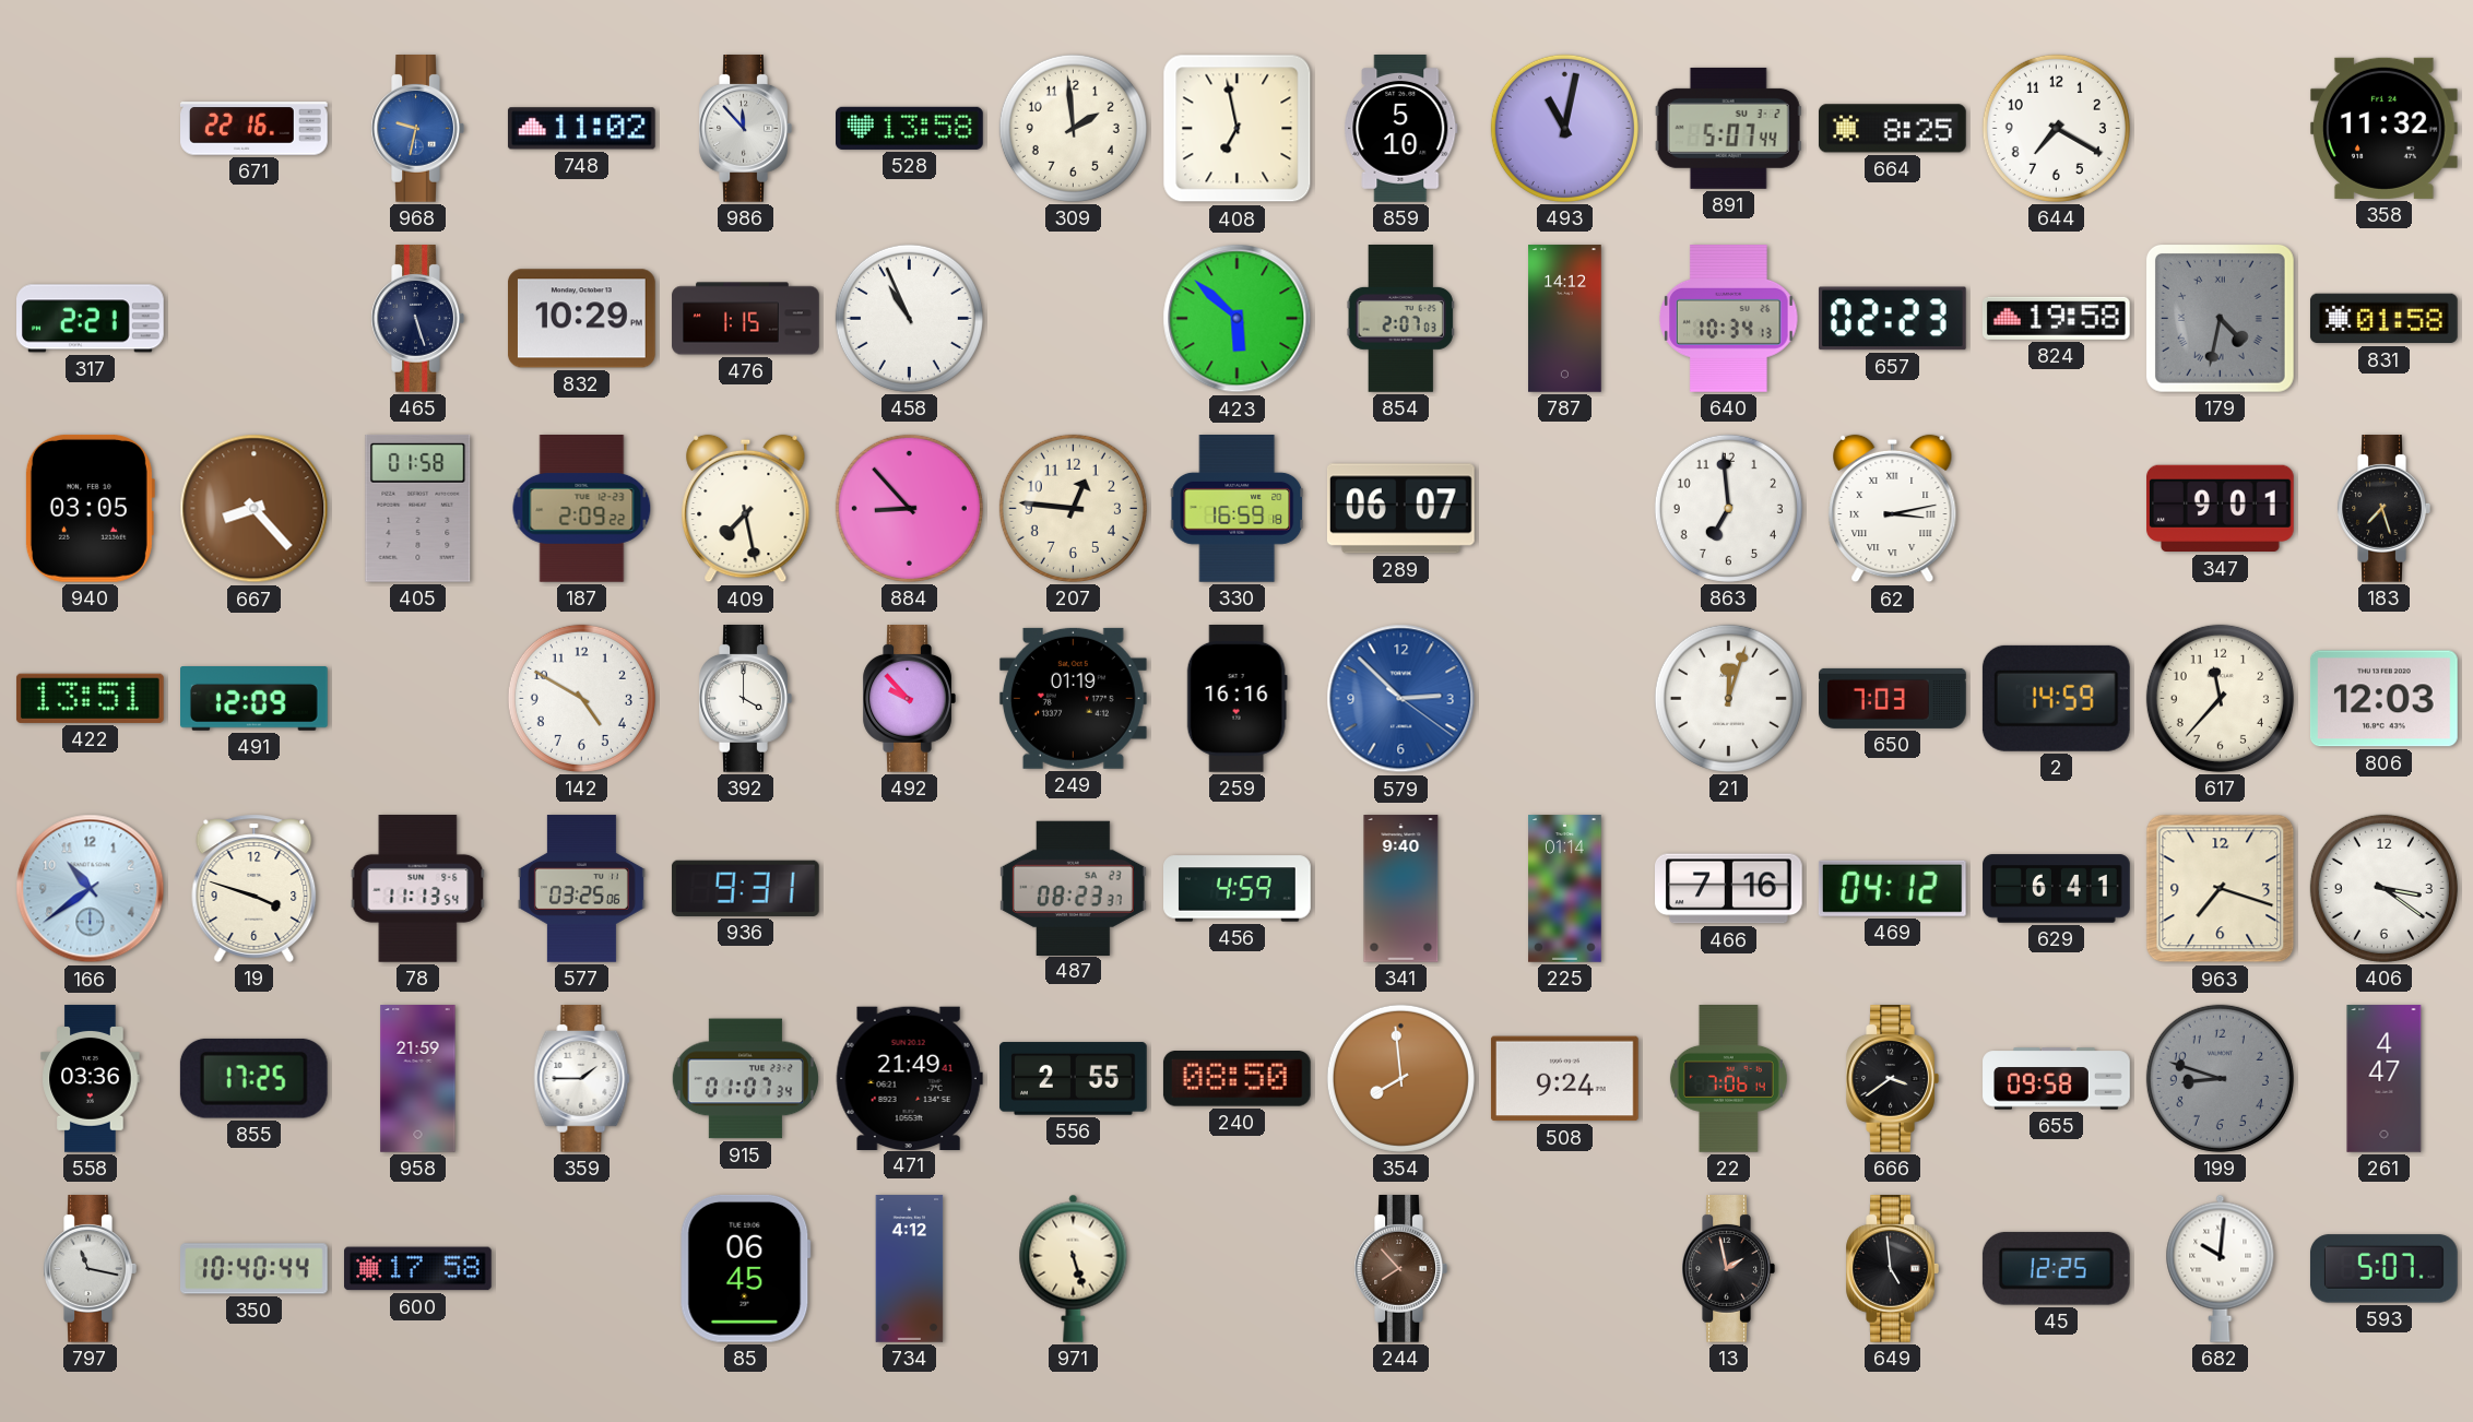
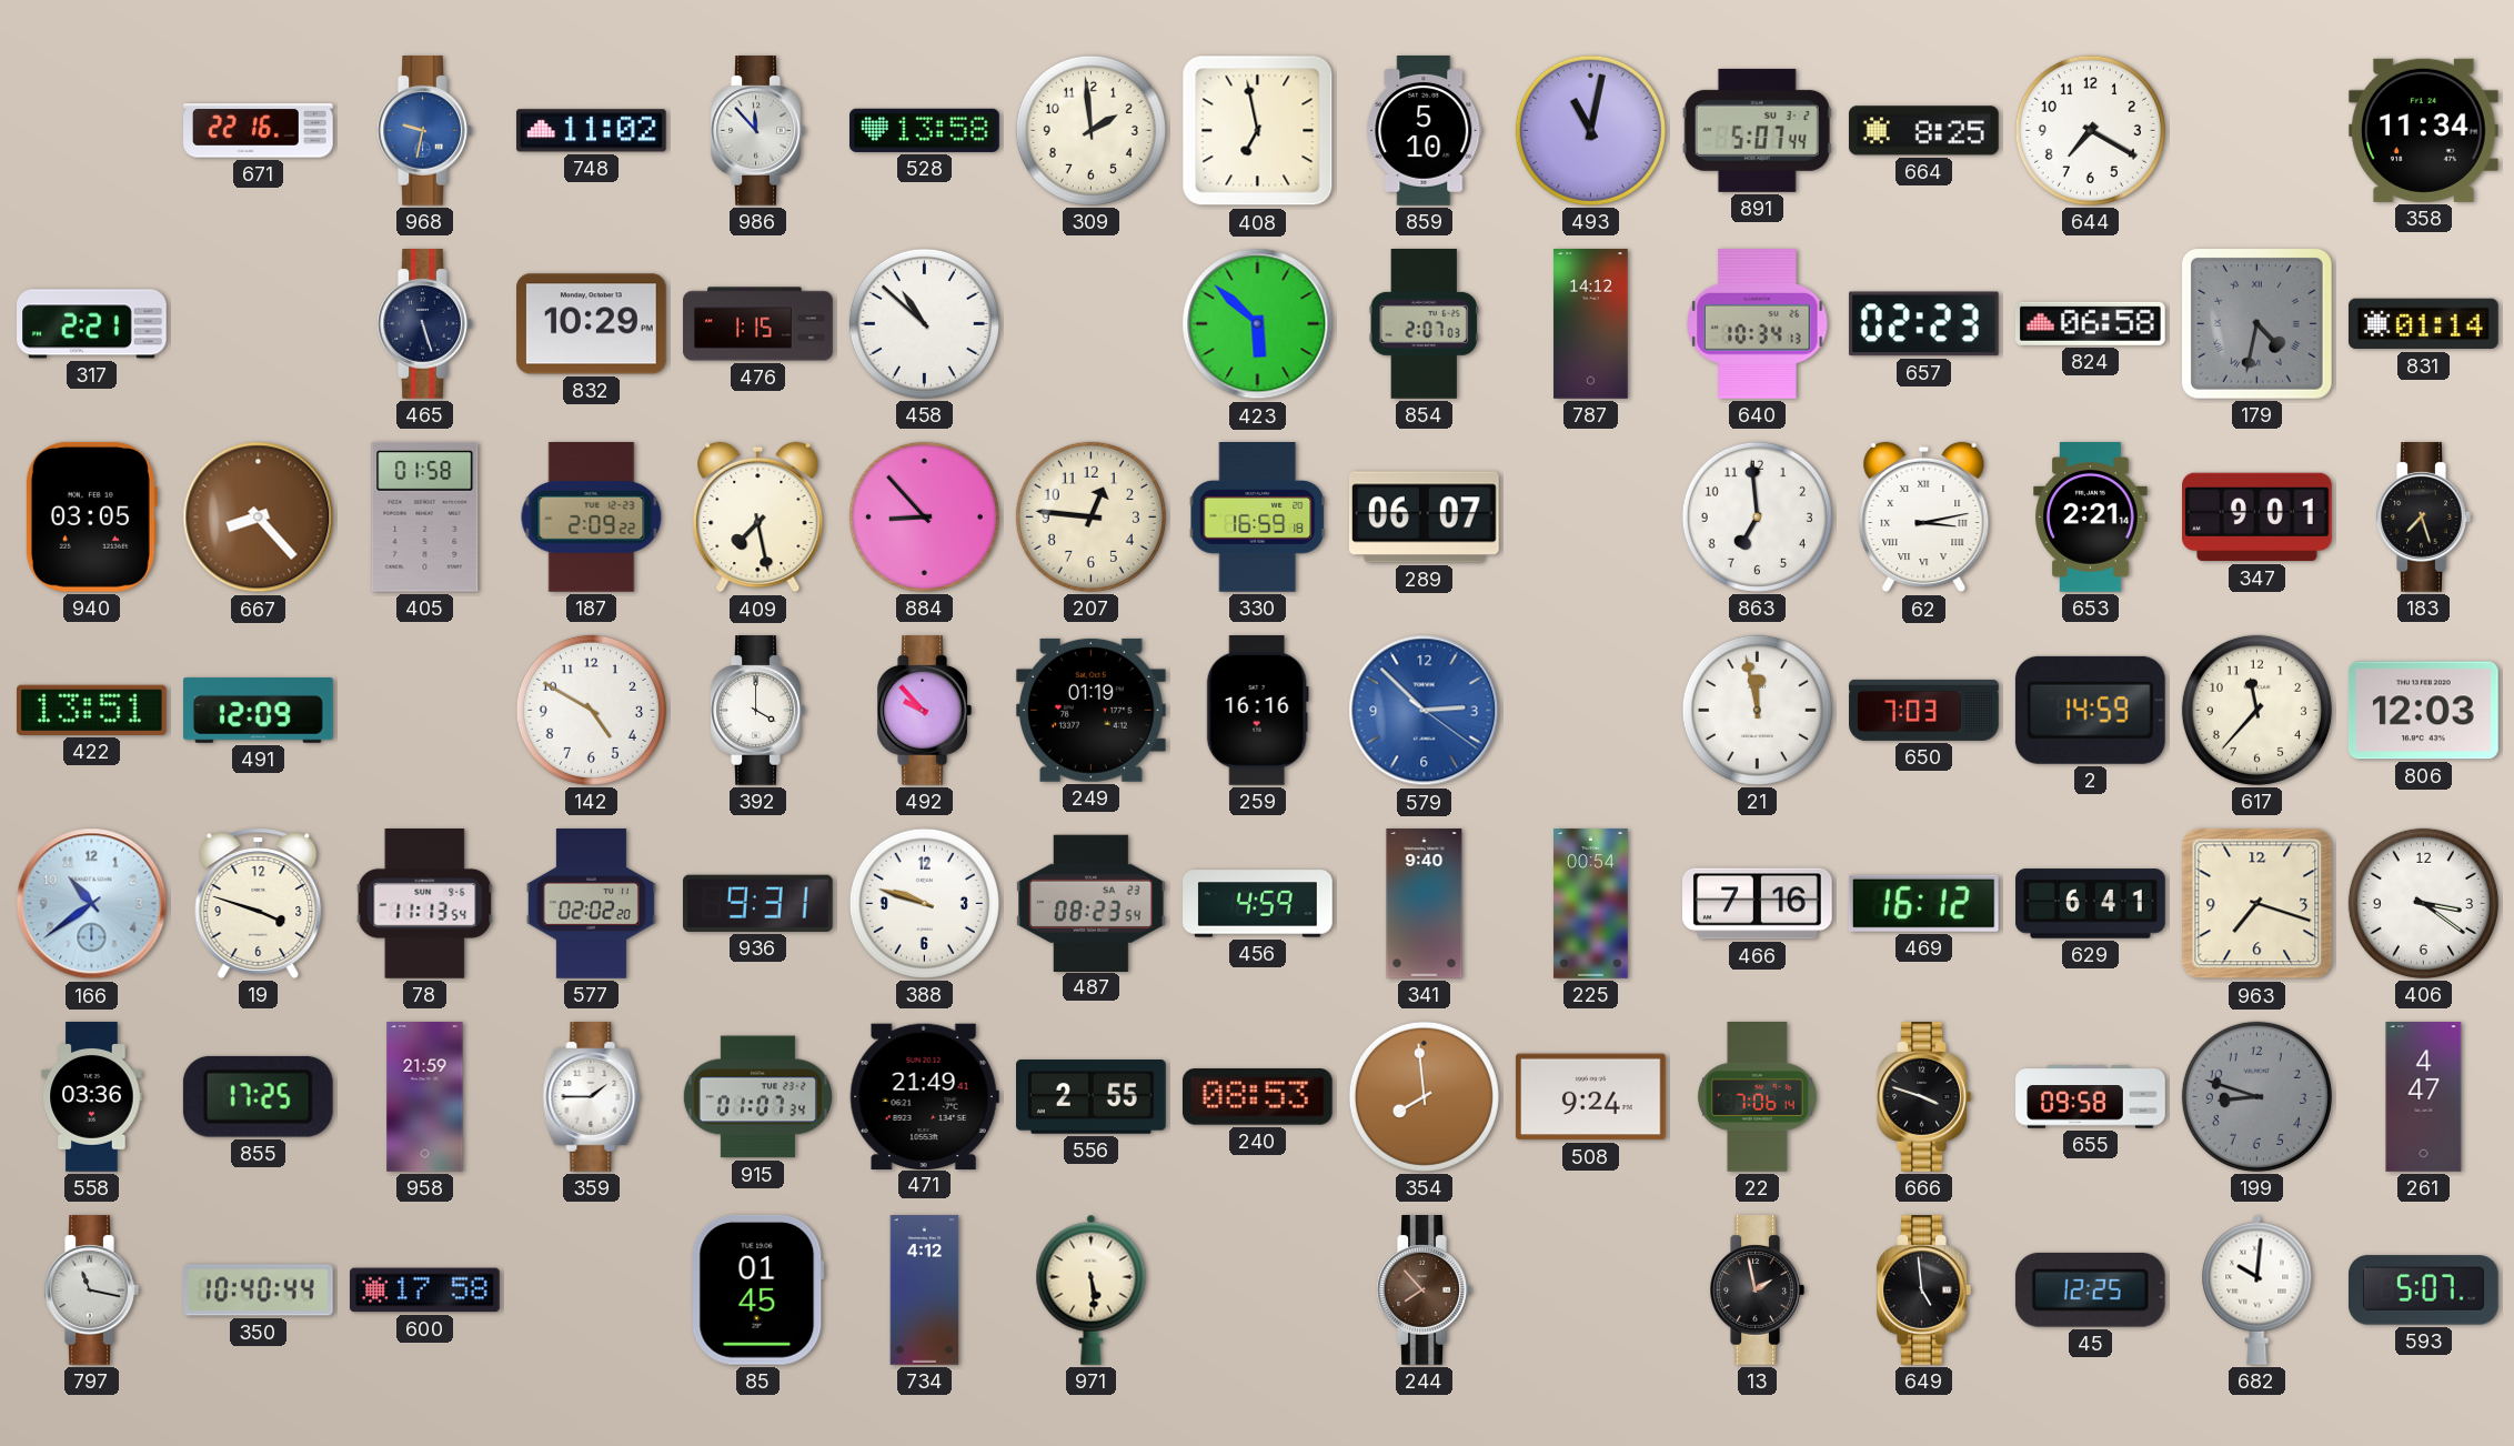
358: 11:32 -> 11:34
458: 10:56 -> 10:52
824: 19:58 -> 06:58
831: 01:58 -> 01:14
653: none -> 2:21
21: 12:03 -> 11:58
577: 03:25 -> 02:02
388: none -> 9:48
487: 08:23:37 -> 08:23:54
225: 01:14 -> 00:54
469: 04:12 -> 16:12
240: 08:50 -> 08:53
666: 3:39 -> 3:48
85: 06:45 -> 01:45
971: 5:27 -> 5:29
